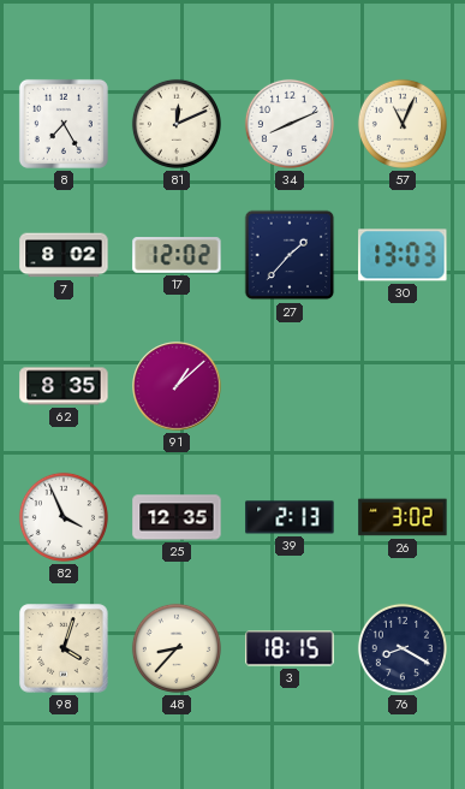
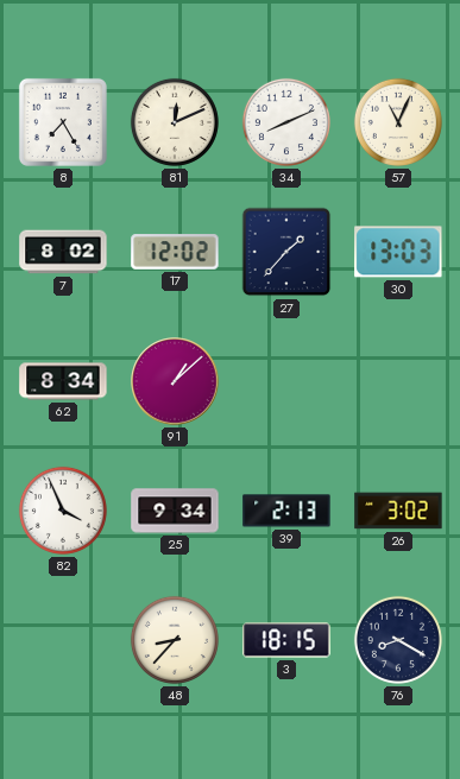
62: 8:35 -> 8:34
25: 12:35 -> 9:34
98: 4:03 -> none
